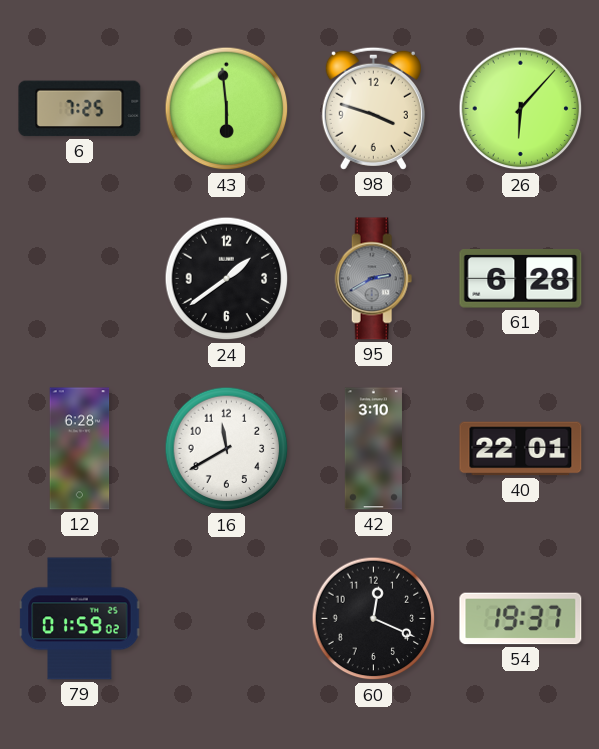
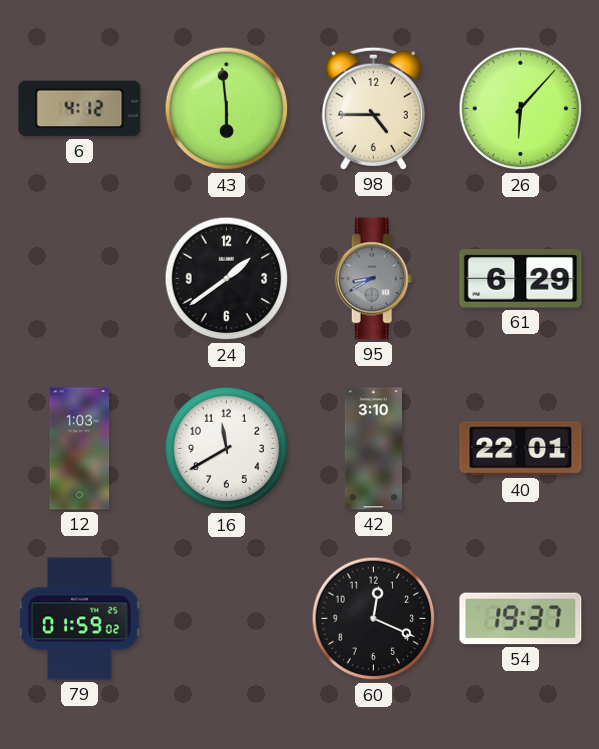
6: 7:25 -> 4:12
98: 3:48 -> 4:45
95: 2:40 -> 8:40
61: 6:28 -> 6:29
12: 6:28 -> 1:03
